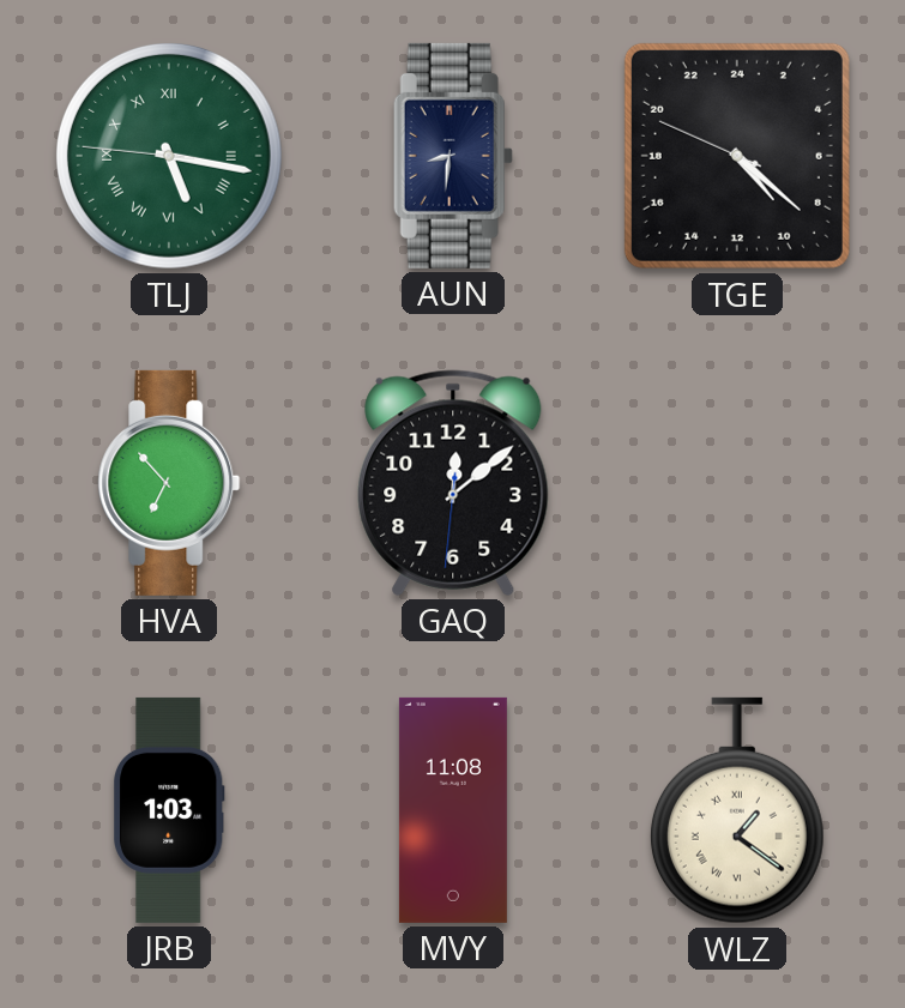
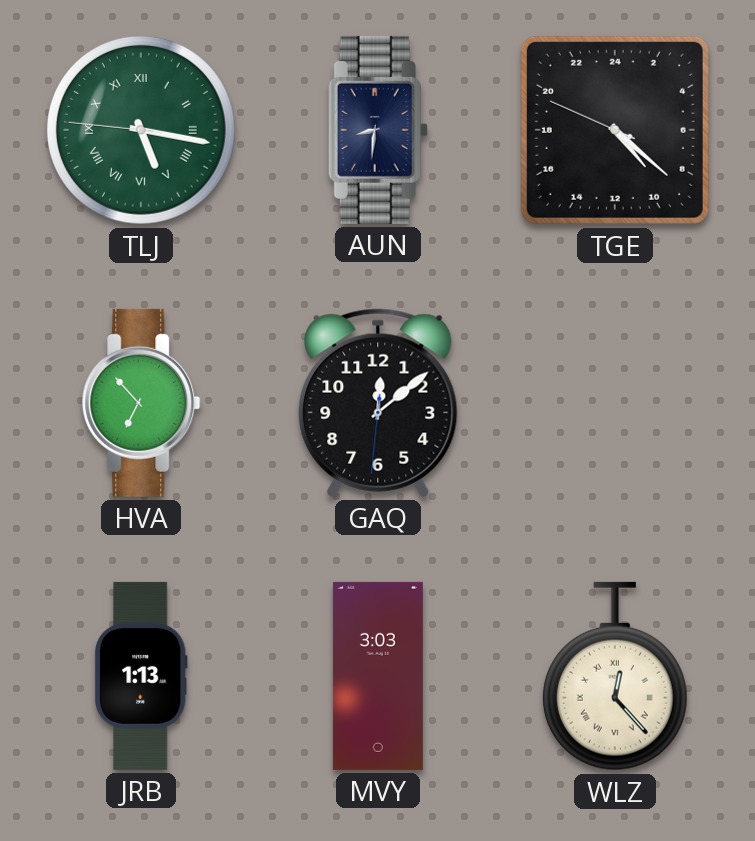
JRB: 1:03 -> 1:13
MVY: 11:08 -> 3:03
WLZ: 1:21 -> 12:23
